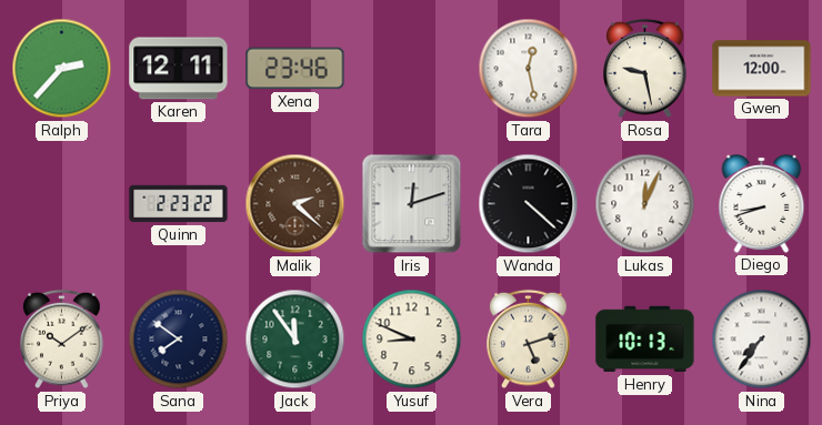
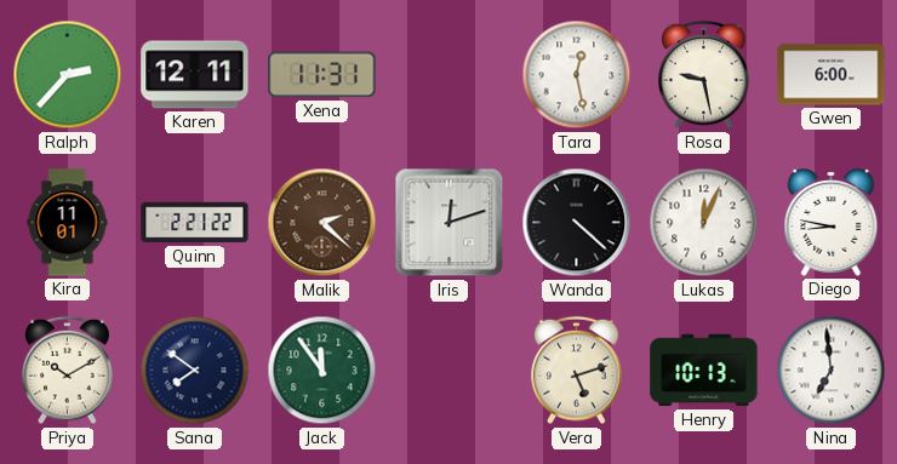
Xena: 23:46 -> 11:31
Gwen: 12:00 -> 6:00
Kira: none -> 11:01
Quinn: 2:23 -> 2:21
Diego: 8:42 -> 8:47
Priya: 10:09 -> 10:10
Yusuf: 8:49 -> none
Nina: 7:36 -> 6:59
